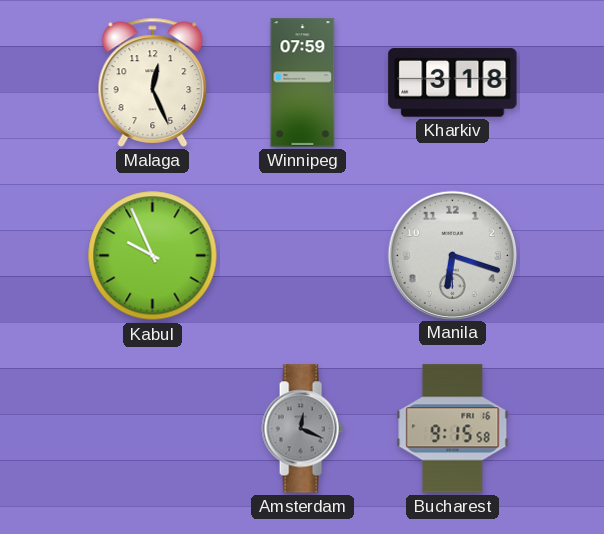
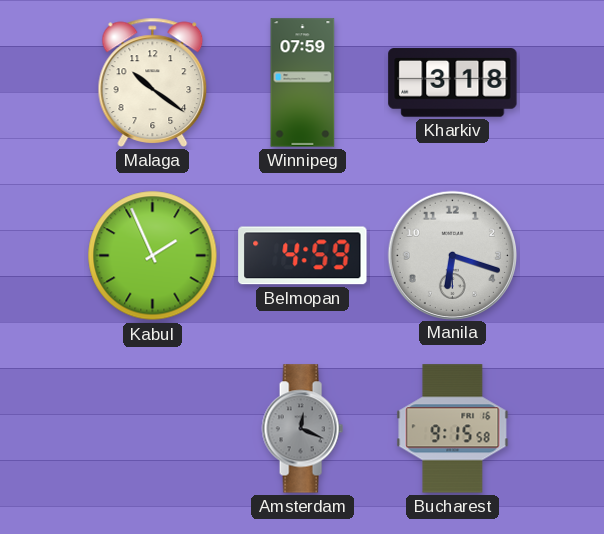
Malaga: 12:26 -> 10:21
Kabul: 9:56 -> 1:56
Belmopan: none -> 4:59
